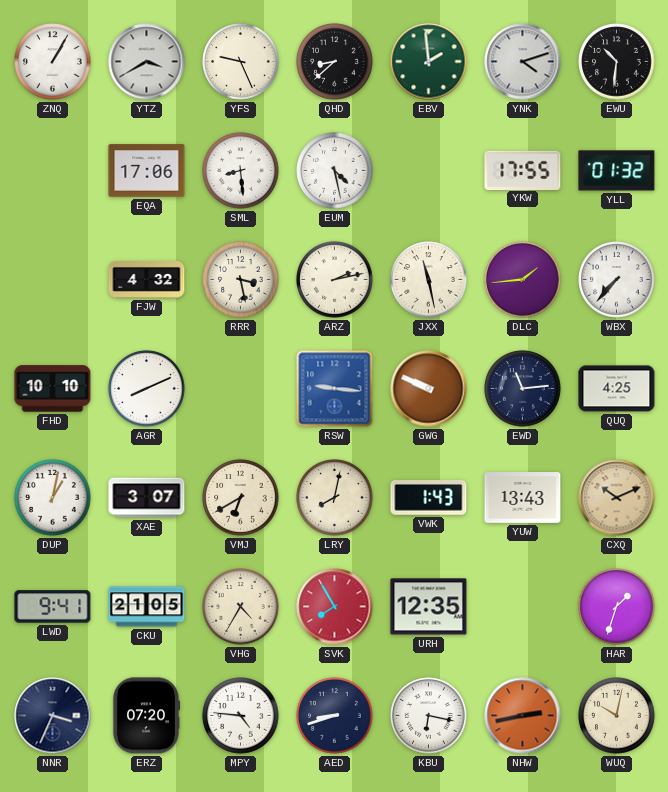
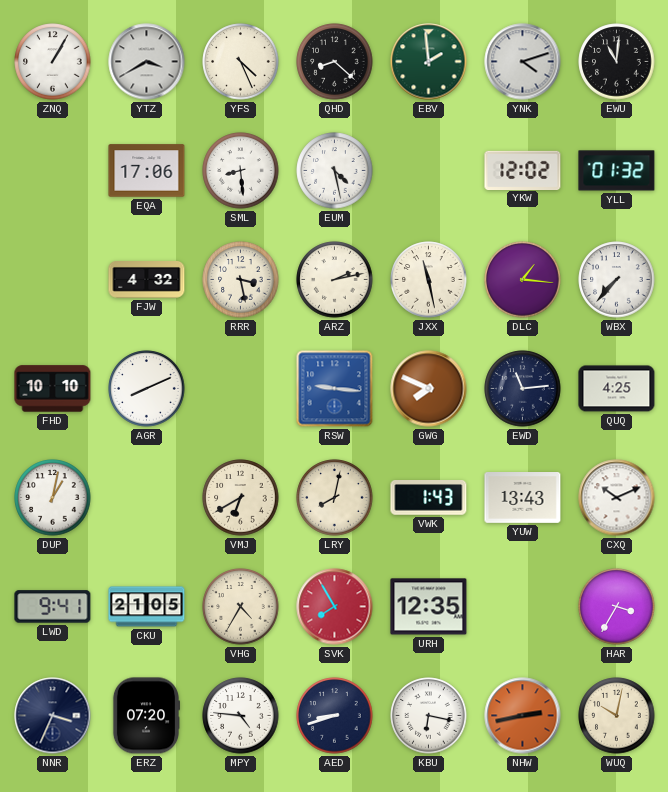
YFS: 9:26 -> 4:26
QHD: 8:38 -> 8:22
EWU: 10:31 -> 11:01
YKW: 17:55 -> 12:02
DLC: 1:44 -> 1:16
GWG: 9:49 -> 7:49
XAE: 3:07 -> none
CXQ dial: champagne -> white
HAR: 1:33 -> 3:35
